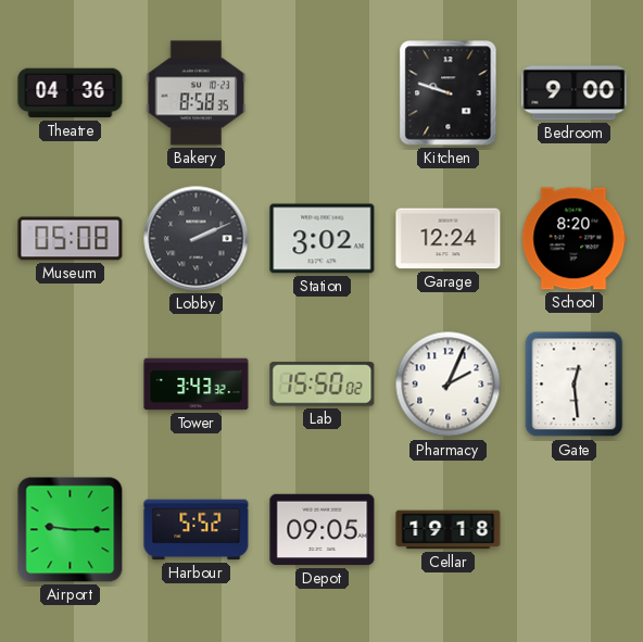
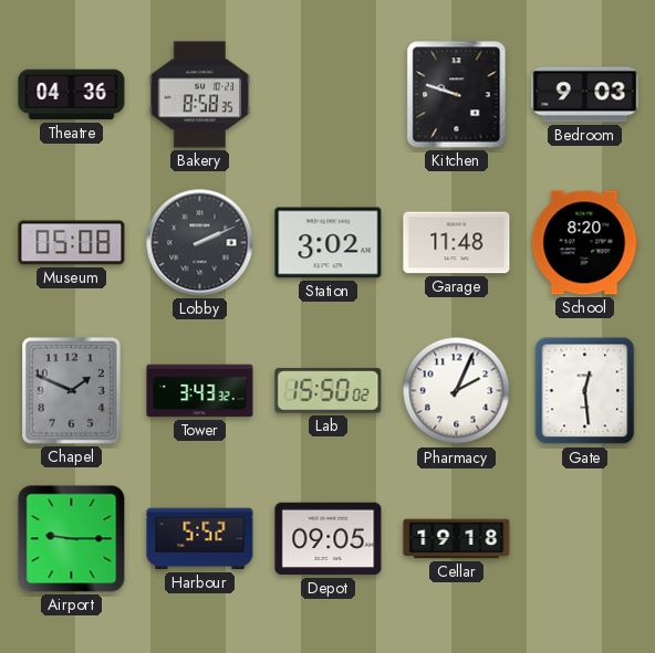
Bedroom: 9:00 -> 9:03
Garage: 12:24 -> 11:48
Chapel: none -> 1:49
